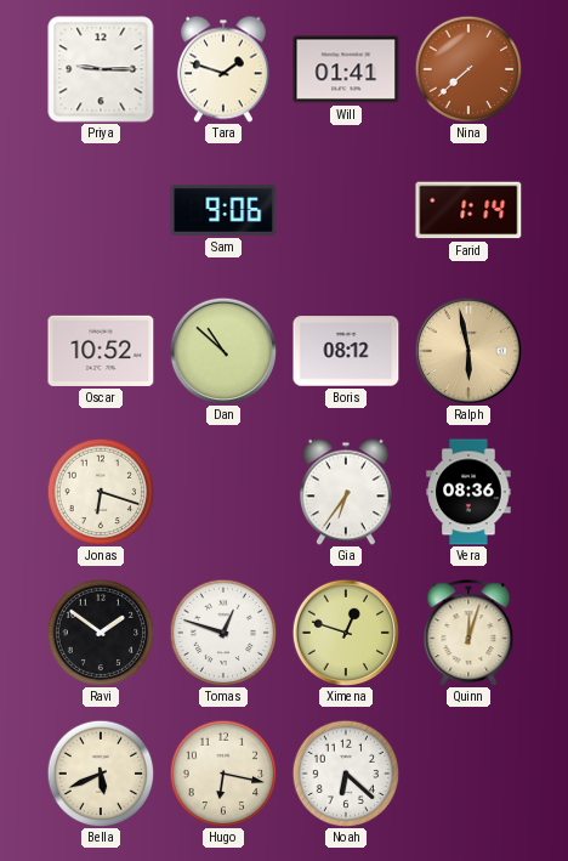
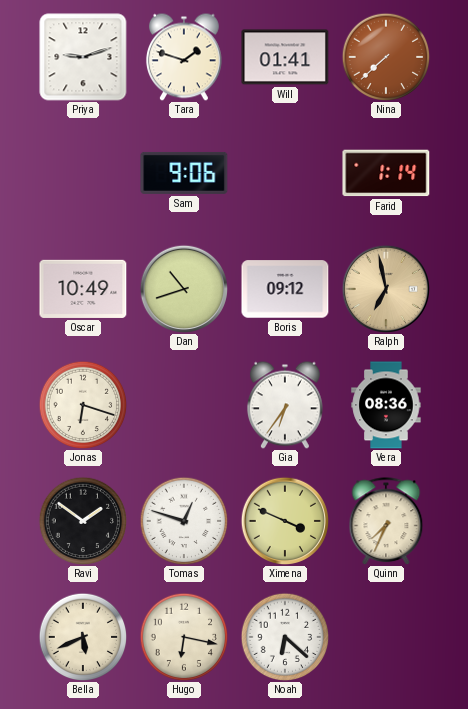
Priya: 9:15 -> 9:12
Oscar: 10:52 -> 10:49
Dan: 10:52 -> 10:42
Boris: 08:12 -> 09:12
Ralph: 5:58 -> 6:58
Ximena: 12:48 -> 3:49
Quinn: 12:03 -> 7:34
